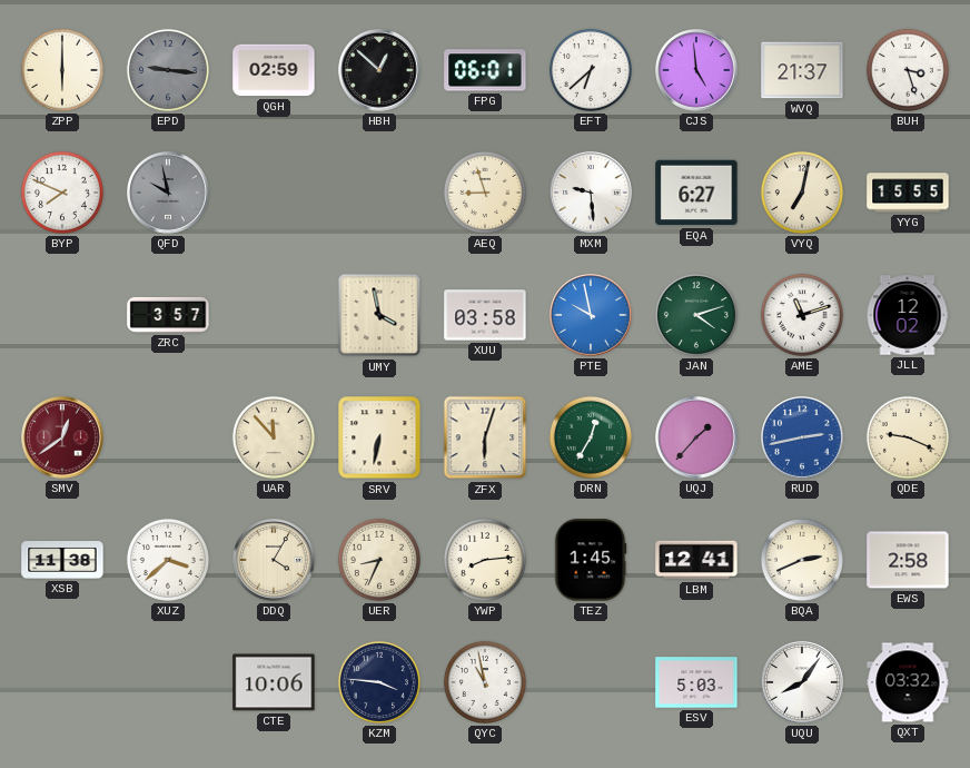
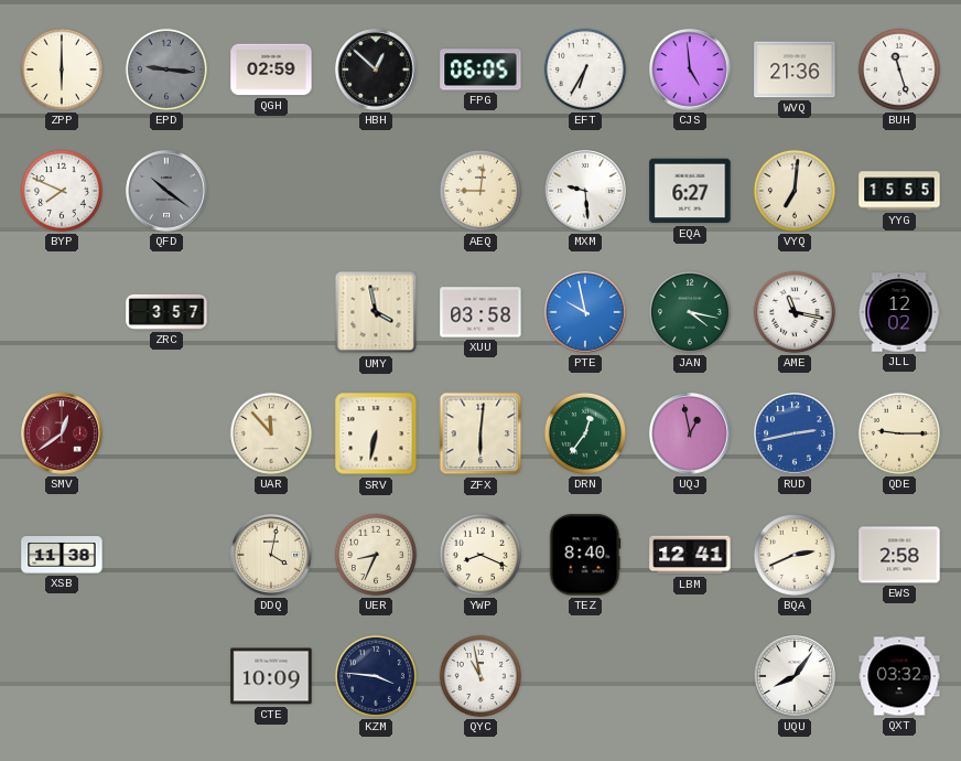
FPG: 06:01 -> 06:05
EFT: 6:38 -> 6:35
WVQ: 21:37 -> 21:36
BUH: 3:27 -> 11:27
QFD: 9:58 -> 10:21
AEQ: 8:57 -> 9:01
VYQ: 7:02 -> 7:01
JAN: 4:12 -> 4:17
AME: 11:12 -> 11:17
ZFX: 6:03 -> 6:01
DRN: 12:35 -> 12:36
UQJ: 1:37 -> 12:58
QDE: 9:19 -> 9:15
XUZ: 3:38 -> none
DDQ: 4:05 -> 4:02
YWP: 8:14 -> 8:19
TEZ: 1:45 -> 8:40
CTE: 10:06 -> 10:09
ESV: 5:03 -> none
